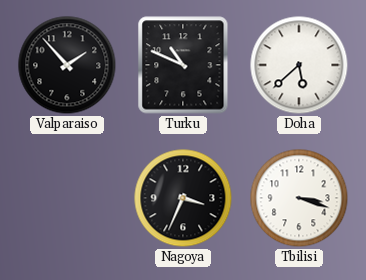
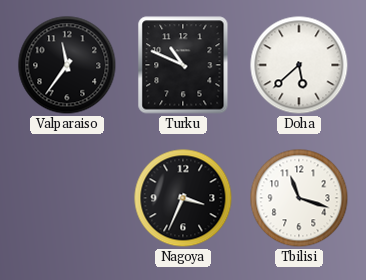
Valparaiso: 1:53 -> 11:36
Tbilisi: 3:18 -> 11:18
